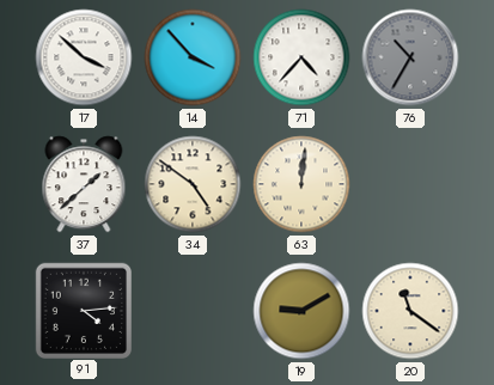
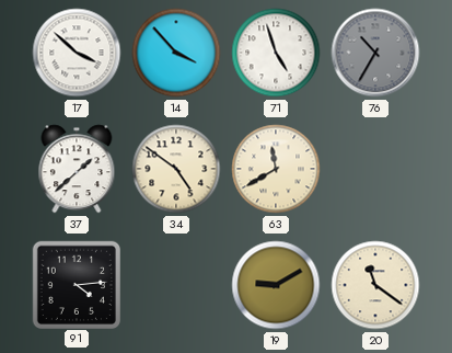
71: 4:37 -> 4:57
63: 12:01 -> 11:40
